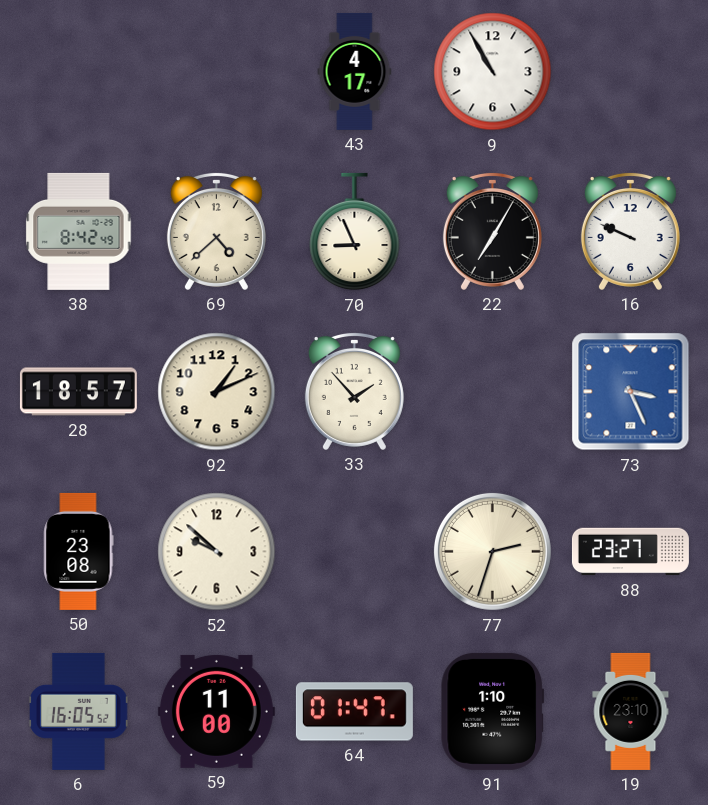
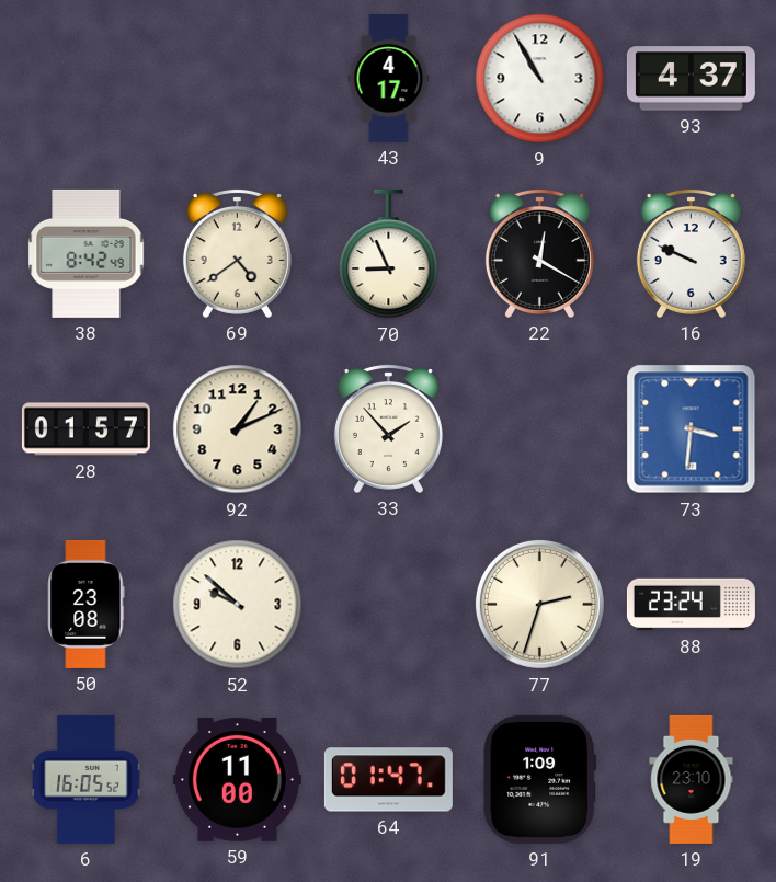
93: none -> 4:37
69: 4:38 -> 4:39
22: 7:05 -> 12:20
28: 18:57 -> 01:57
73: 3:26 -> 3:31
88: 23:27 -> 23:24
91: 1:10 -> 1:09
